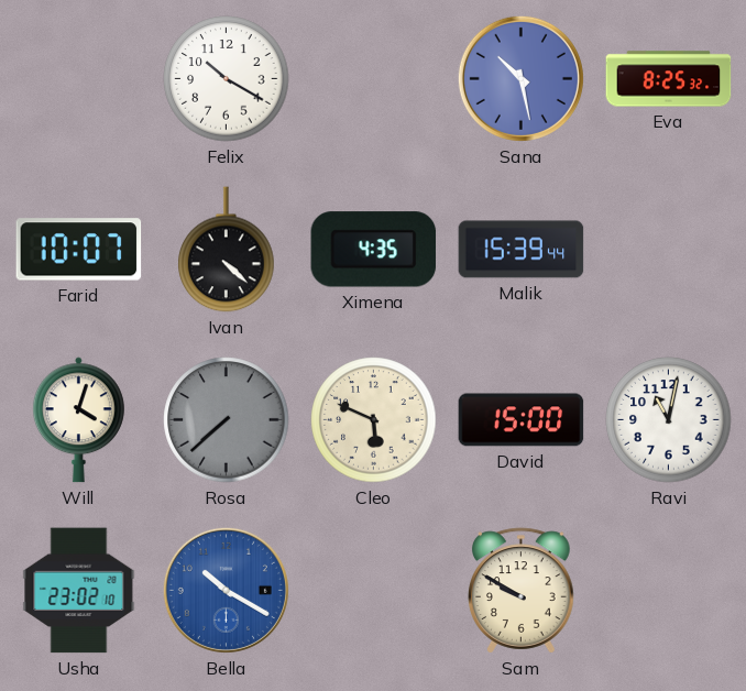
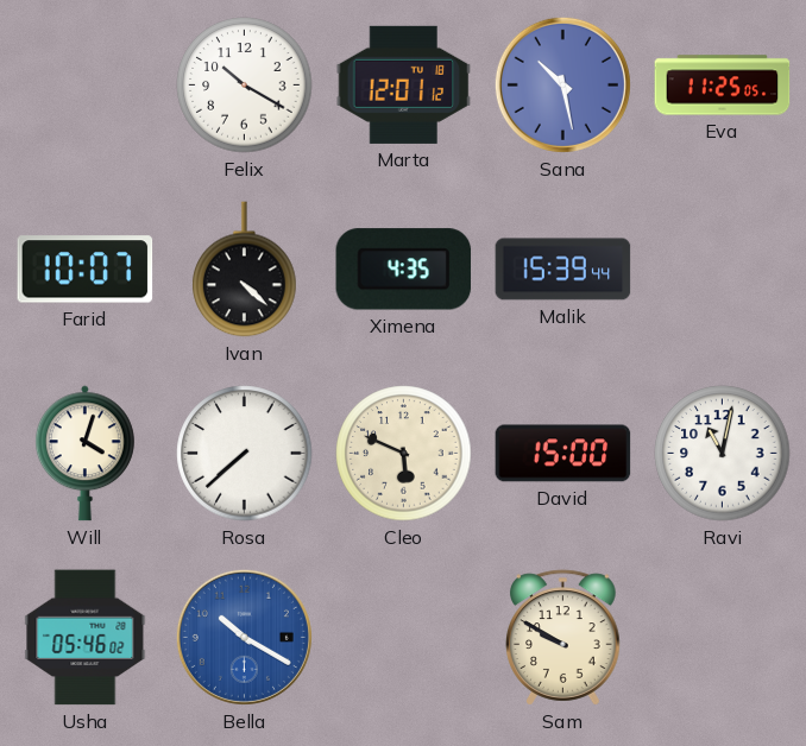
Marta: none -> 12:01
Eva: 8:25 -> 11:25
Rosa dial: grey -> white
Usha: 23:02 -> 05:46
